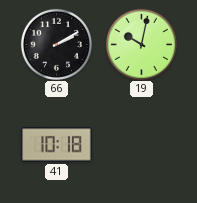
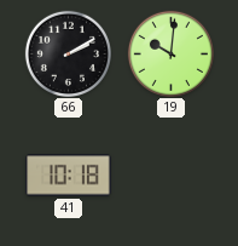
19: 10:02 -> 10:01
